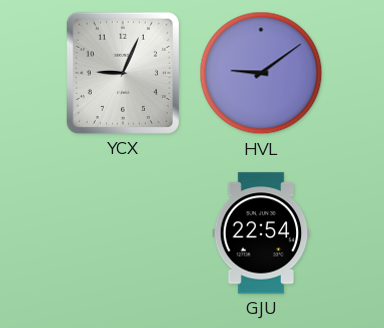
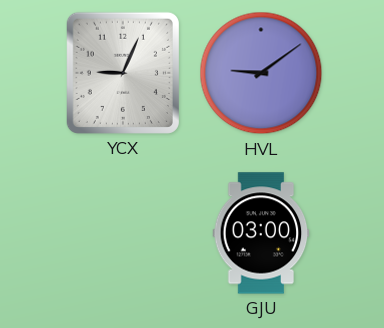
GJU: 22:54 -> 03:00
